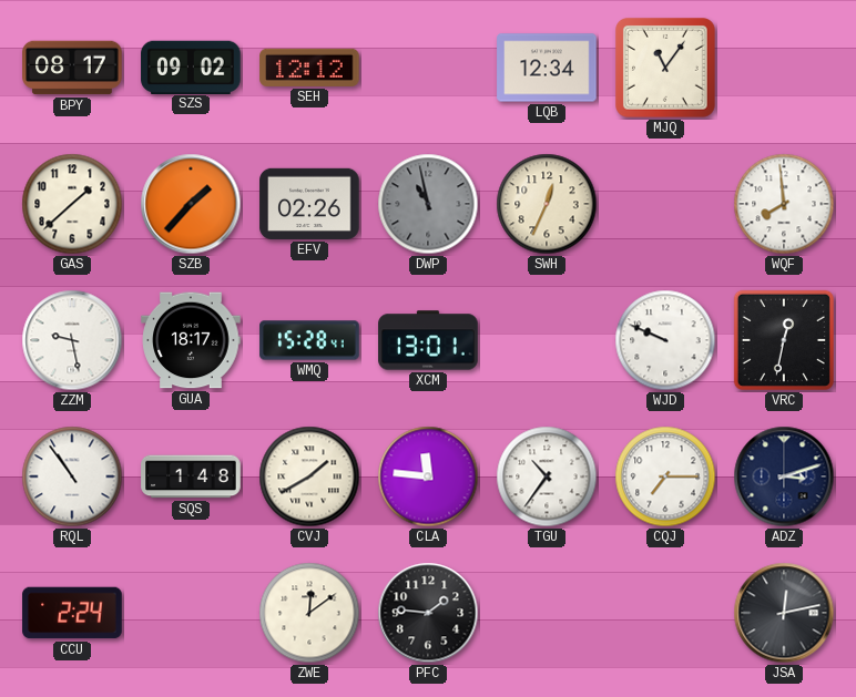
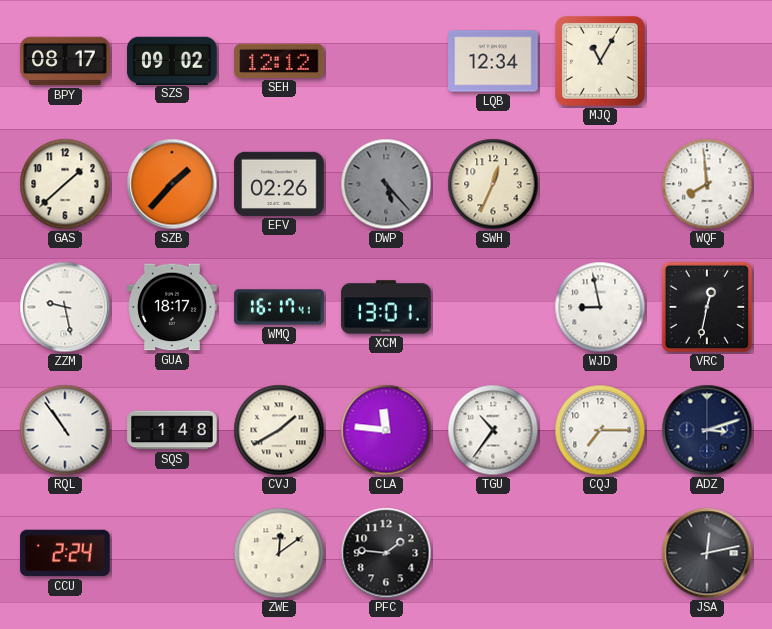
MJQ: 11:06 -> 11:05
DWP: 10:58 -> 5:23
WMQ: 15:28 -> 16:17
WJD: 9:49 -> 8:58
